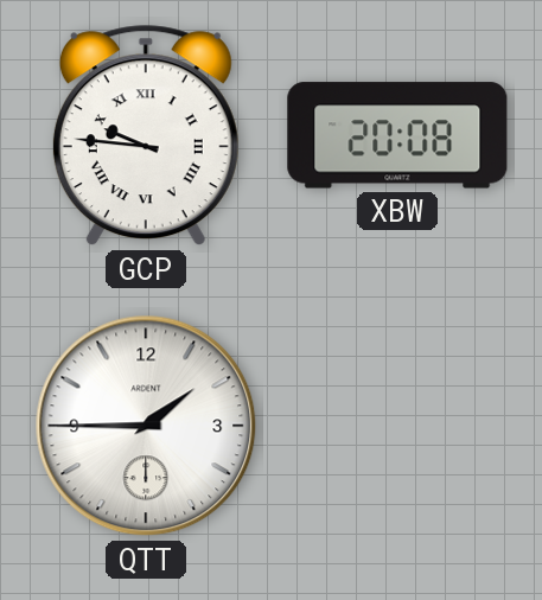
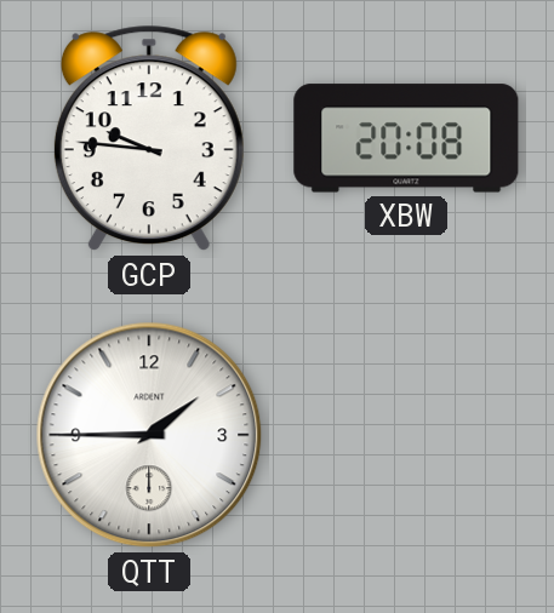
GCP numerals: Roman -> Arabic
